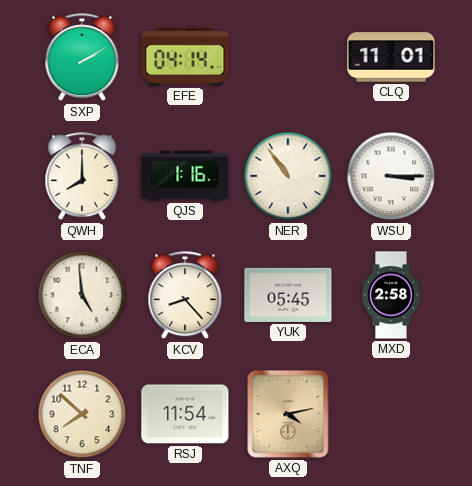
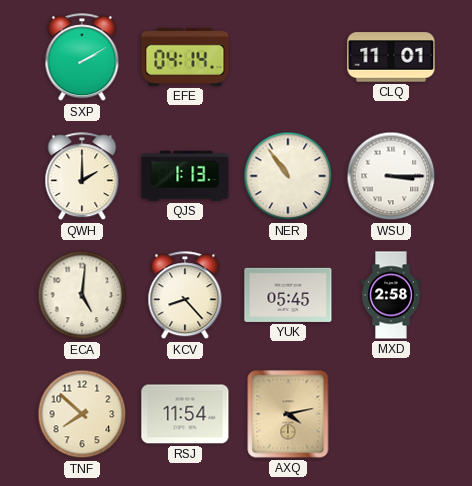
QWH: 8:00 -> 2:00
QJS: 1:16 -> 1:13
ECA: 4:59 -> 5:01
